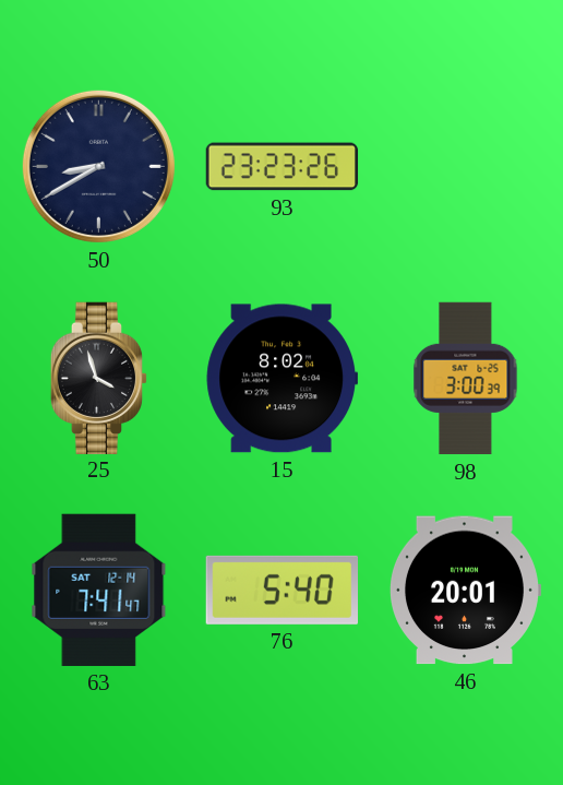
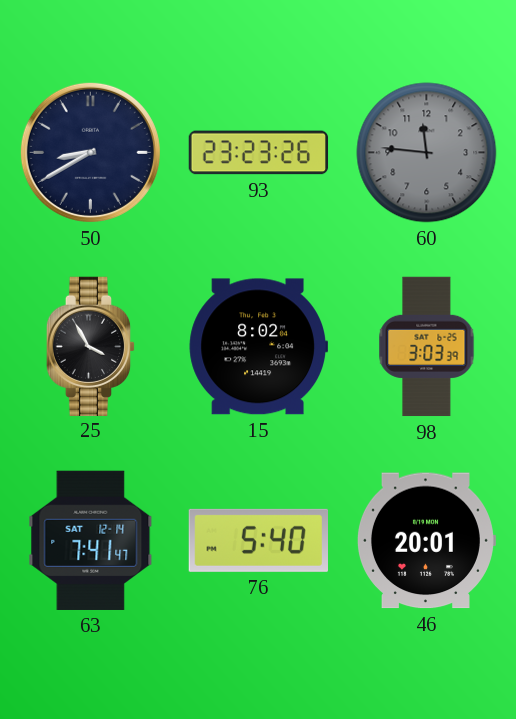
60: none -> 11:46
25: 3:57 -> 3:55
98: 3:00 -> 3:03
